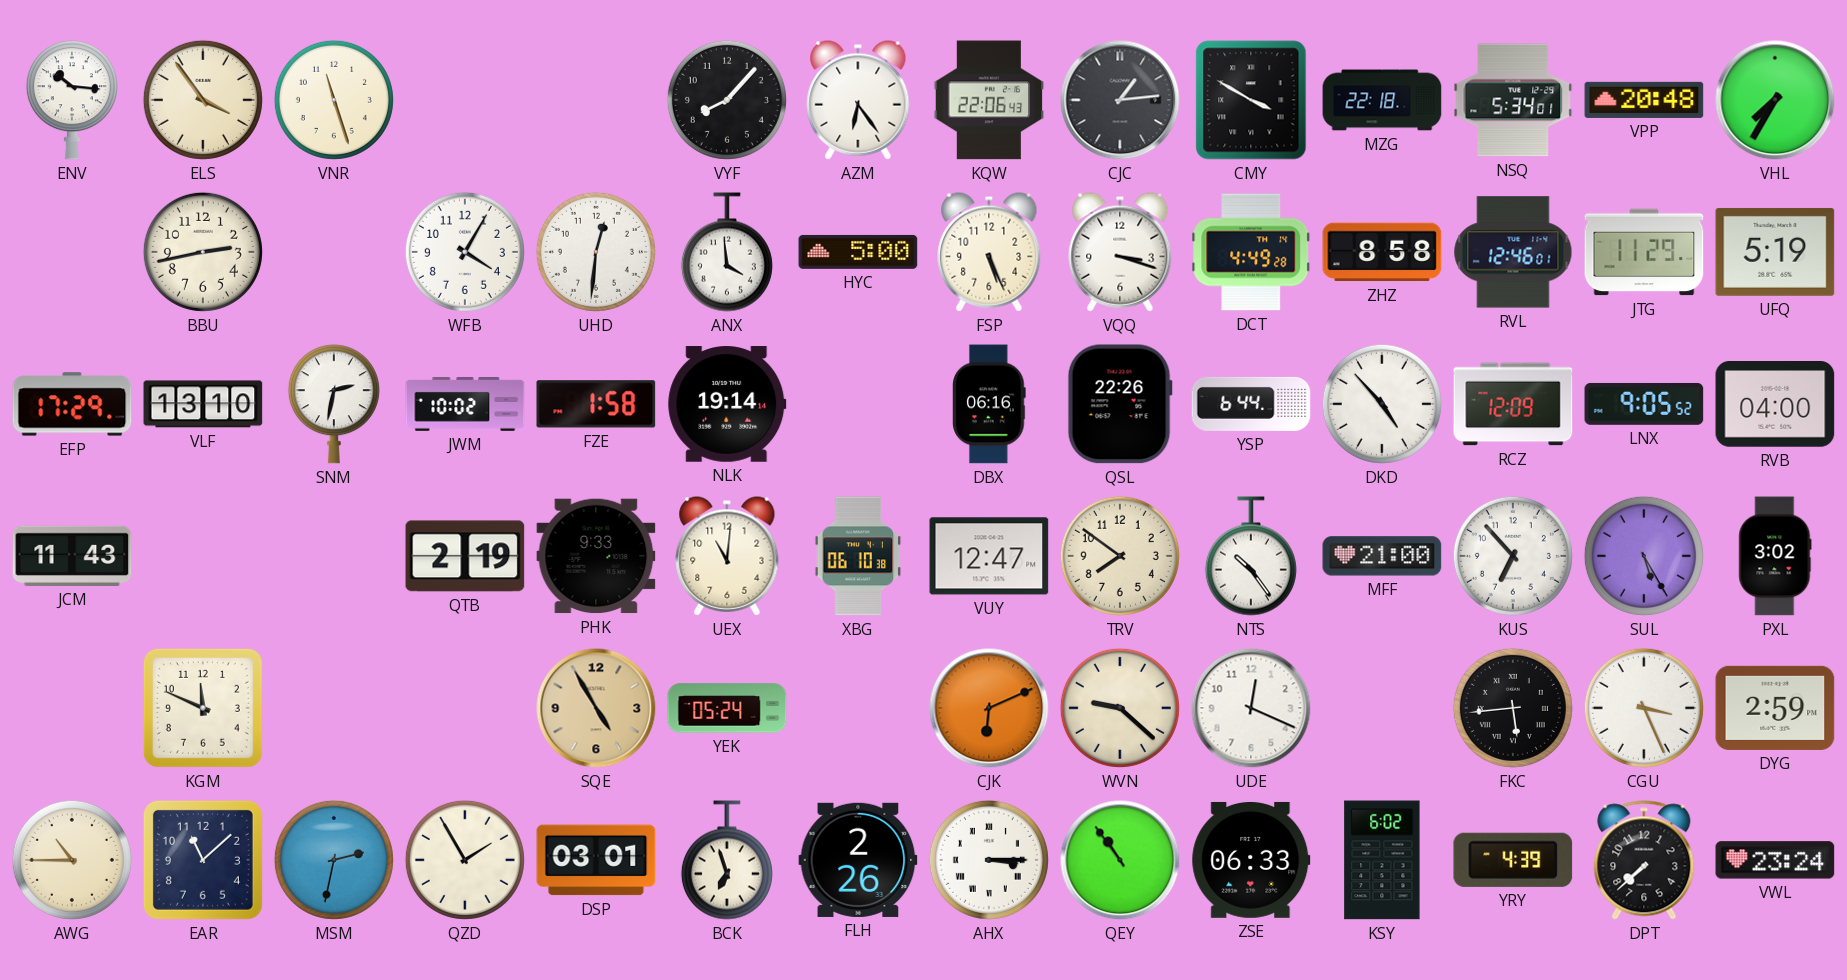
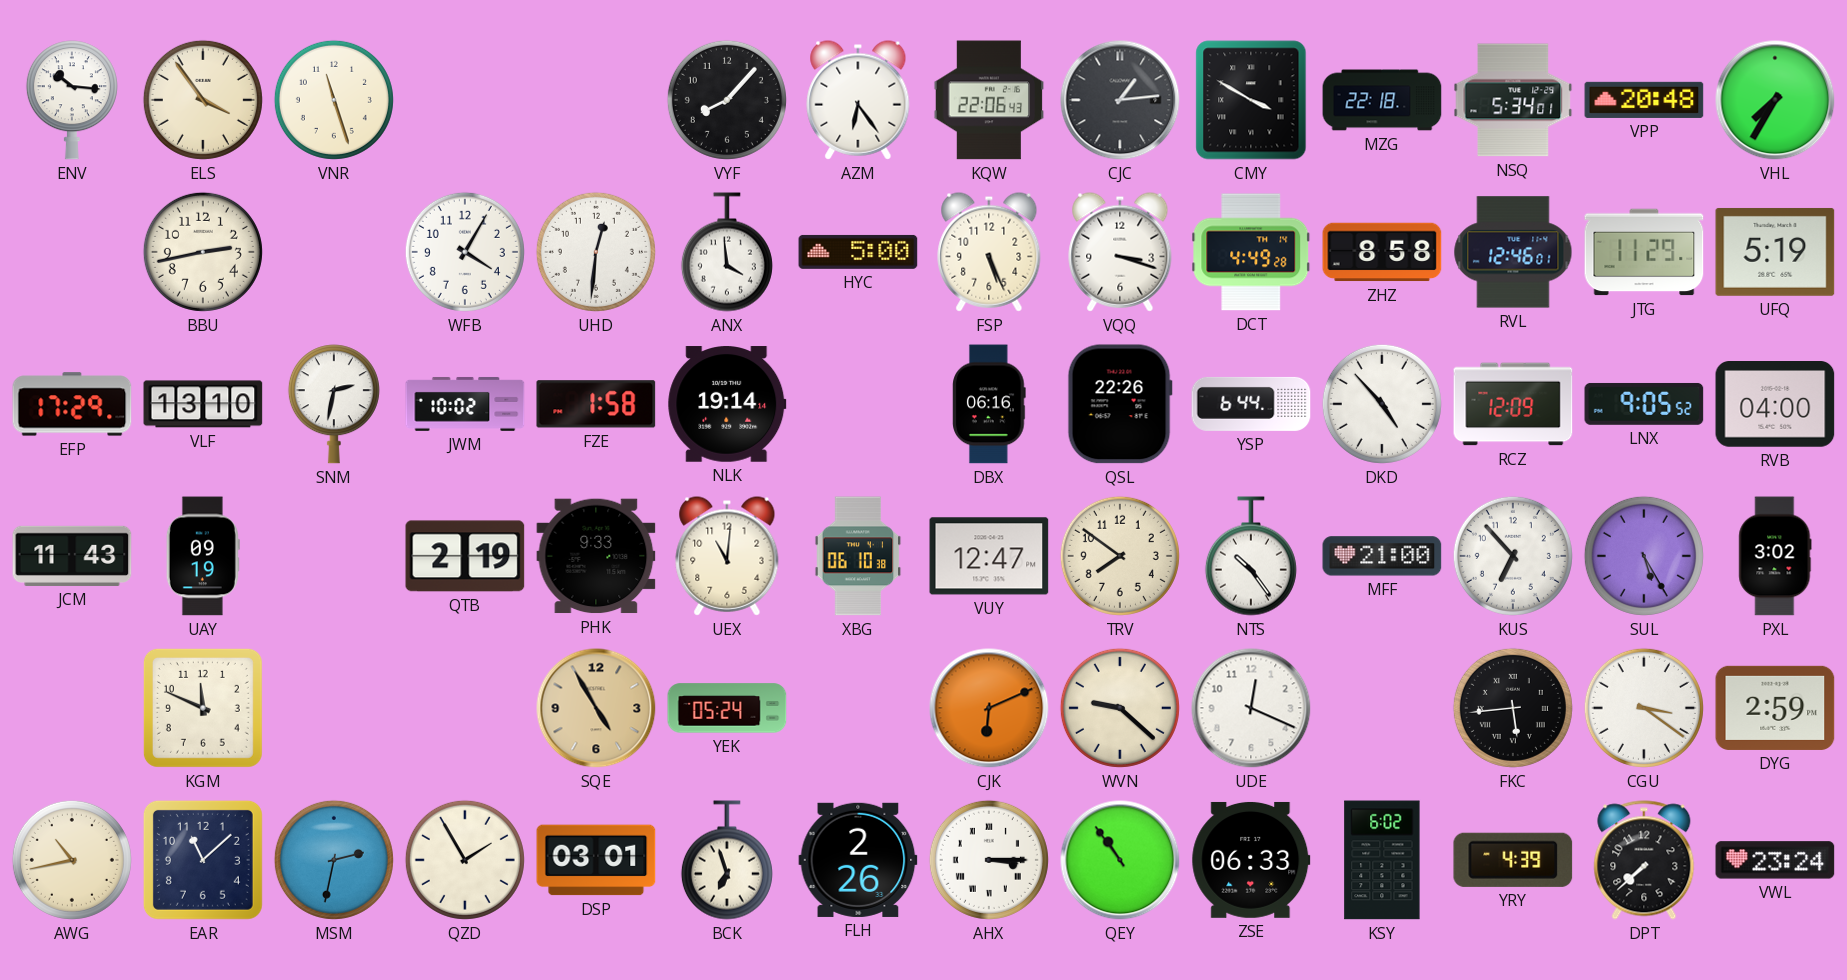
UAY: none -> 09:19
CGU: 3:26 -> 3:21
AWG: 10:45 -> 10:43
